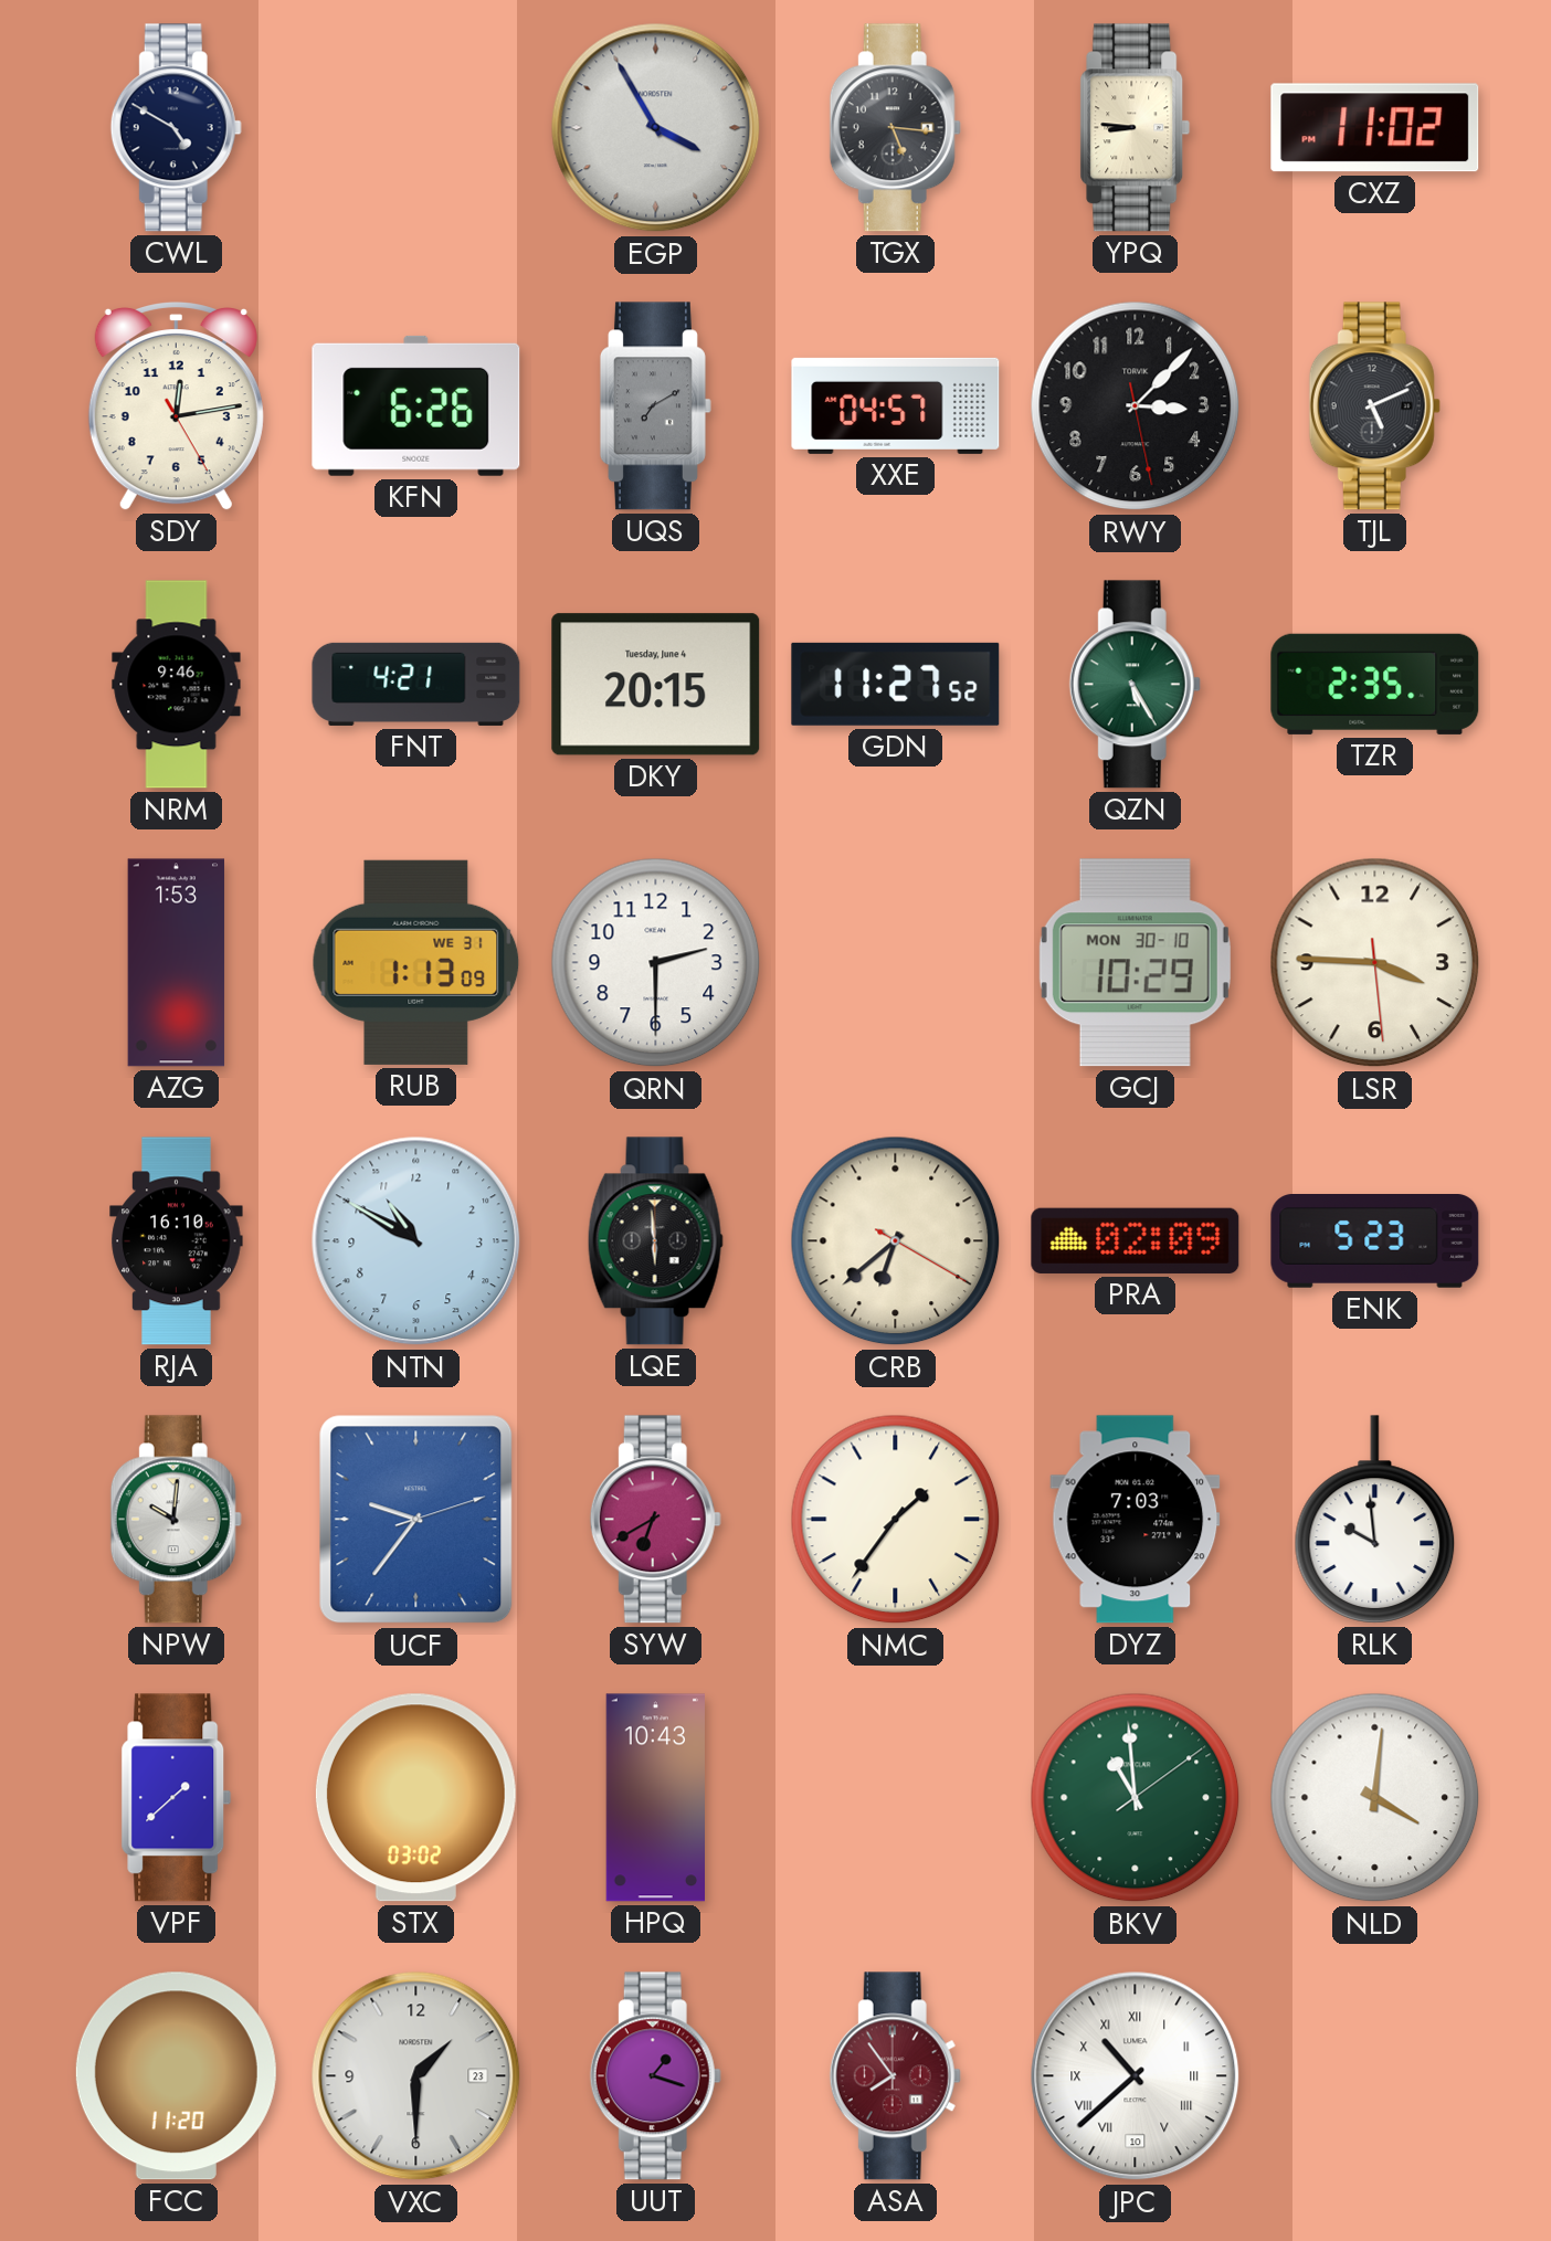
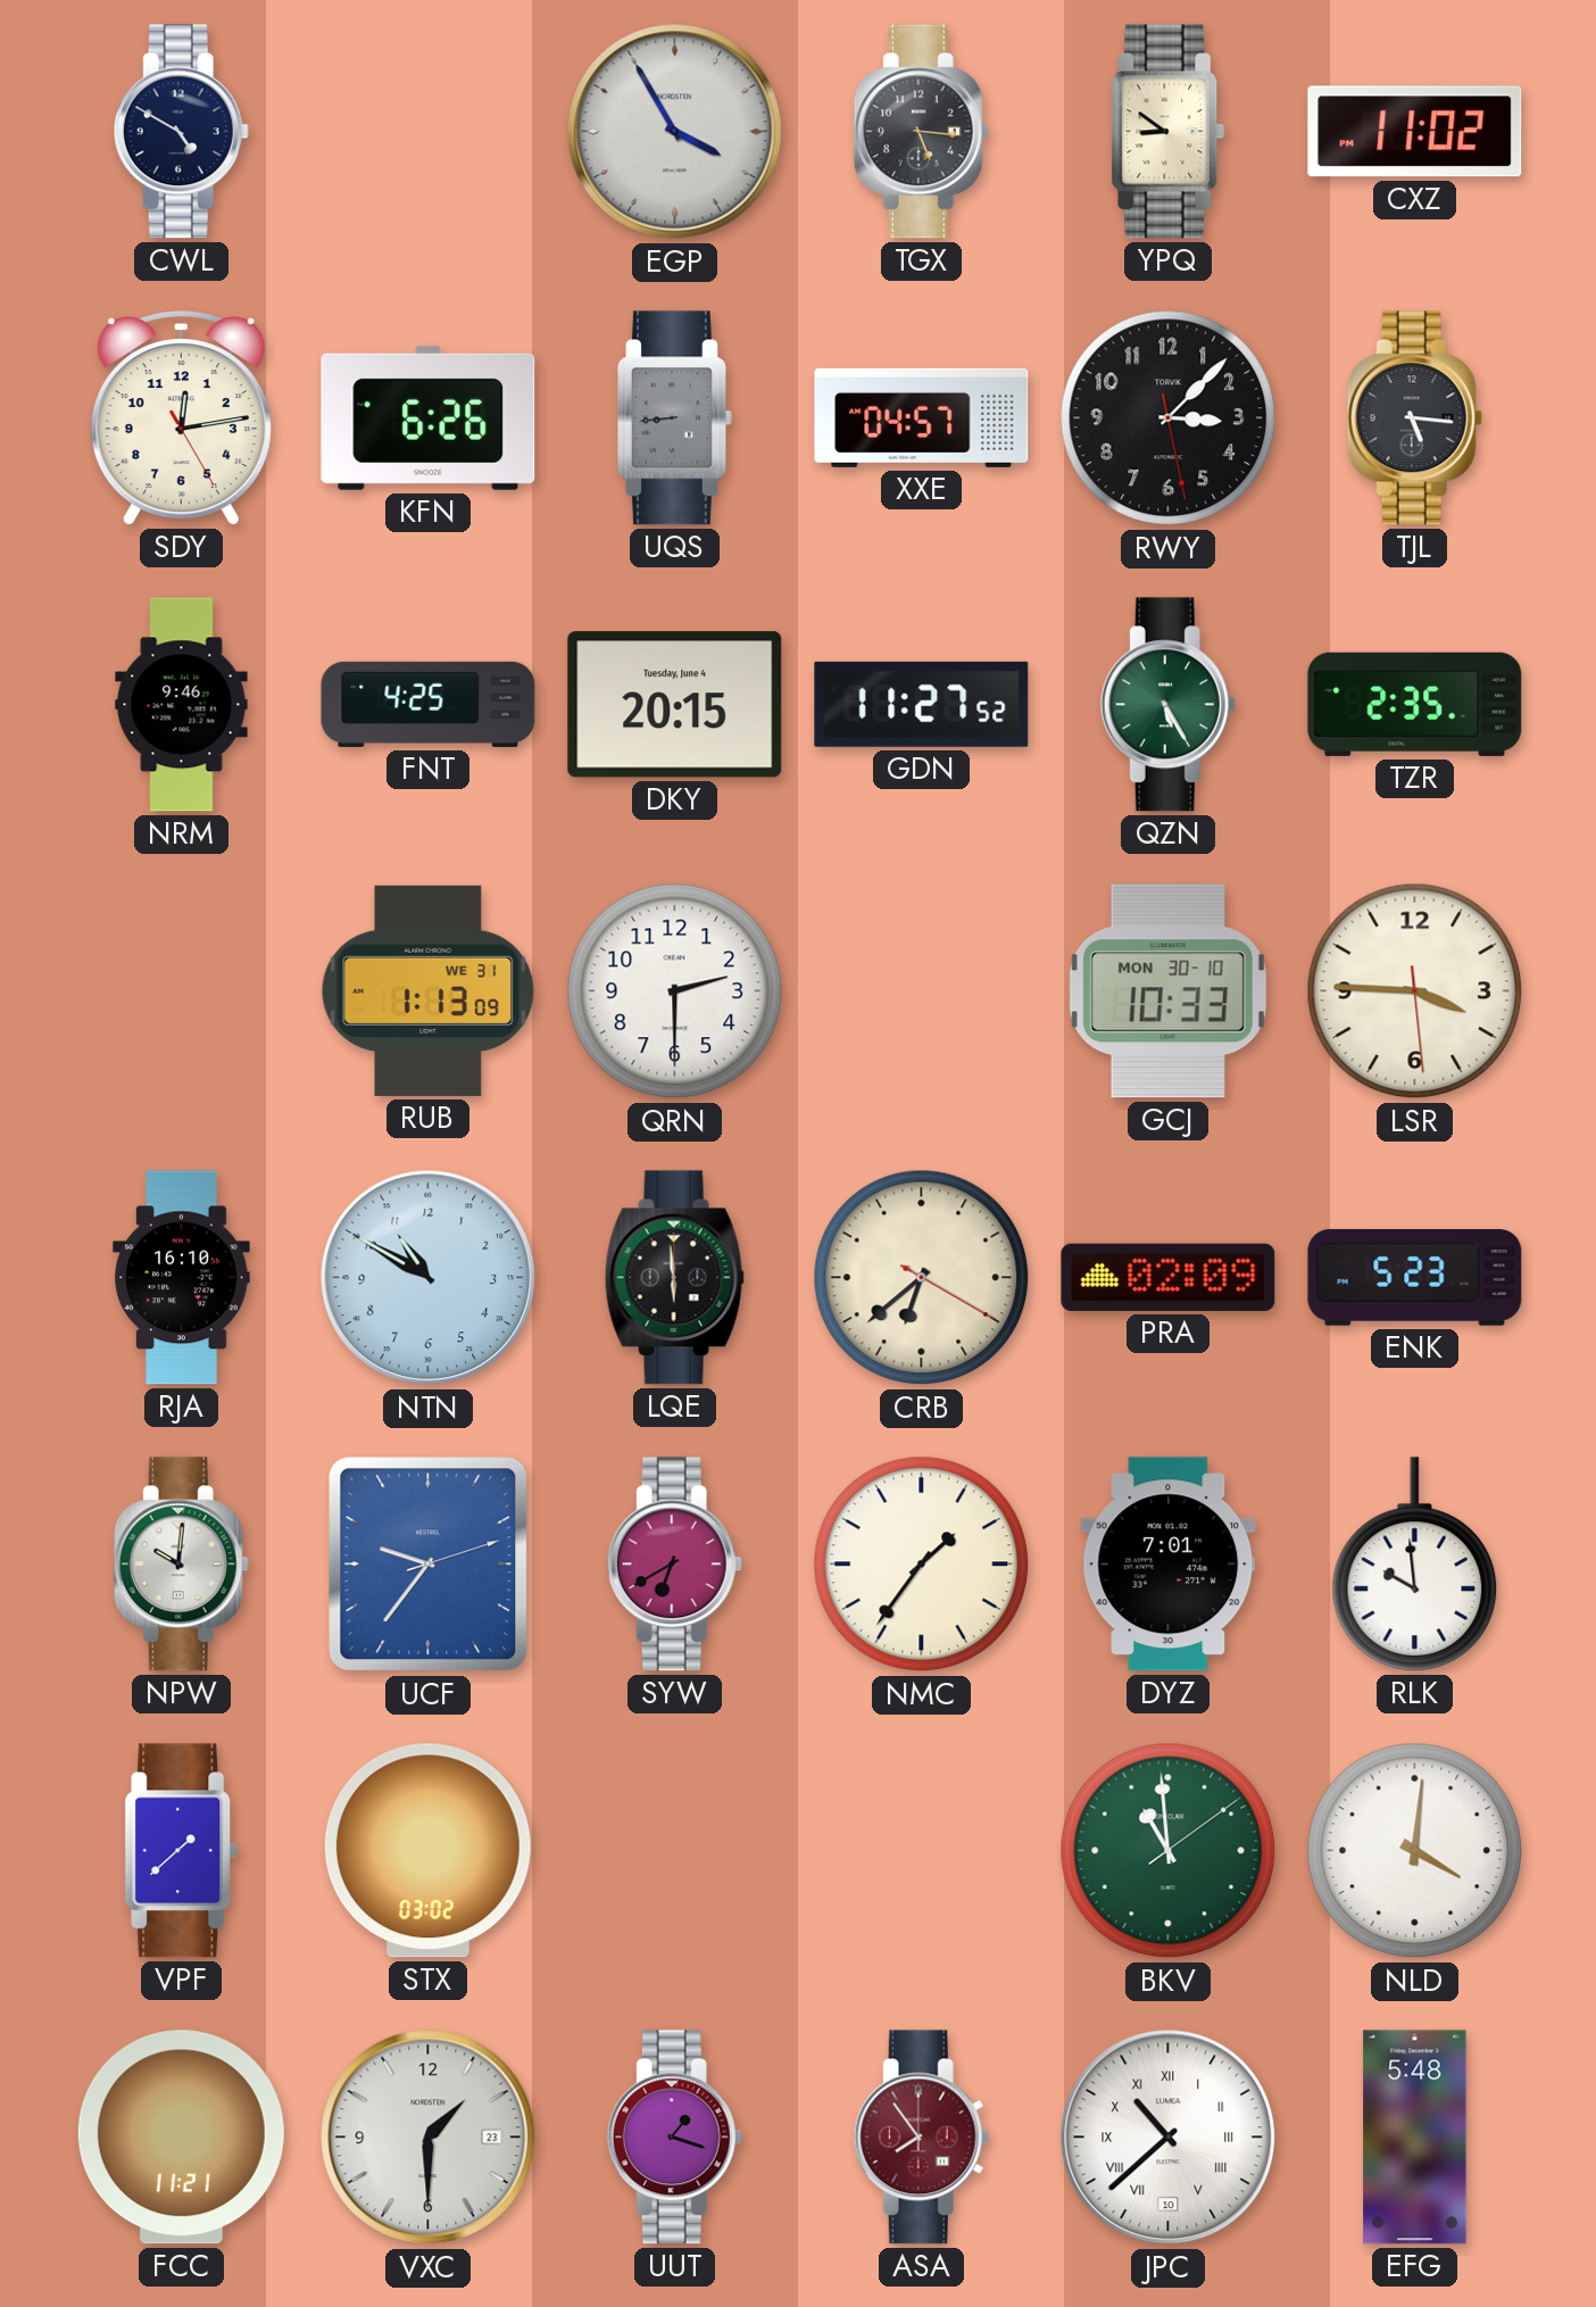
YPQ: 8:46 -> 8:51
UQS: 7:10 -> 8:44
TJL: 5:11 -> 5:16
FNT: 4:21 -> 4:25
AZG: 1:53 -> none
GCJ: 10:29 -> 10:33
DYZ: 7:03 -> 7:01
HPQ: 10:43 -> none
FCC: 11:20 -> 11:21
EFG: none -> 5:48
